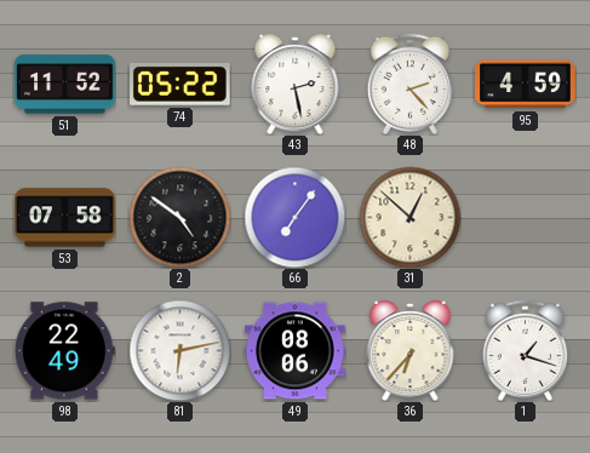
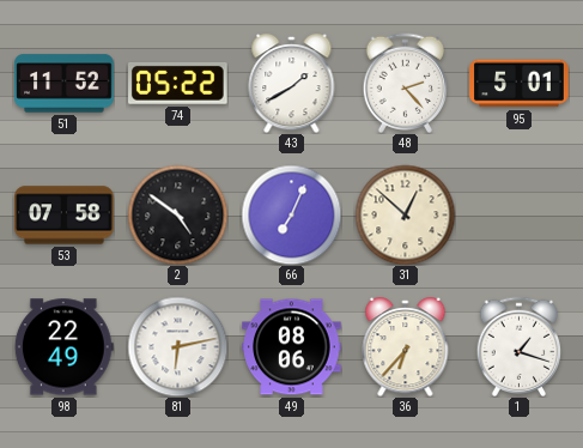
43: 2:28 -> 1:40
95: 4:59 -> 5:01
66: 7:06 -> 7:04
